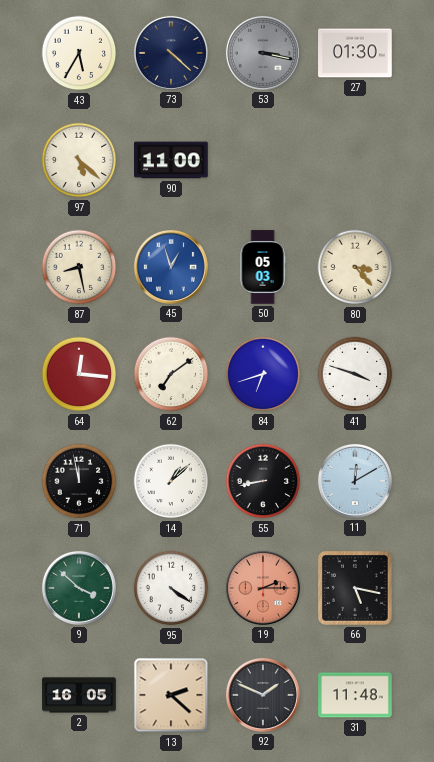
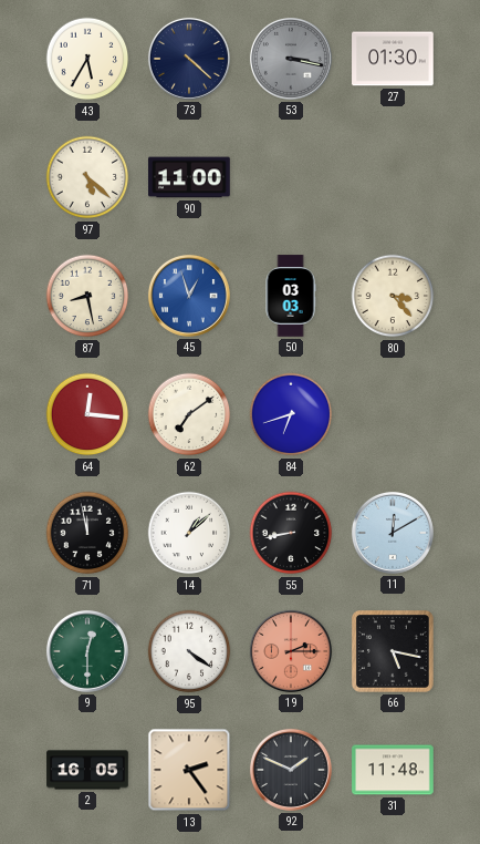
50: 05:03 -> 03:03
41: 3:48 -> none
9: 3:52 -> 12:30
13: 2:22 -> 2:24
